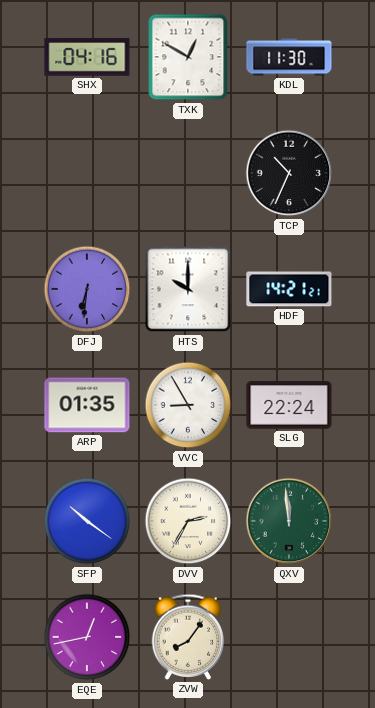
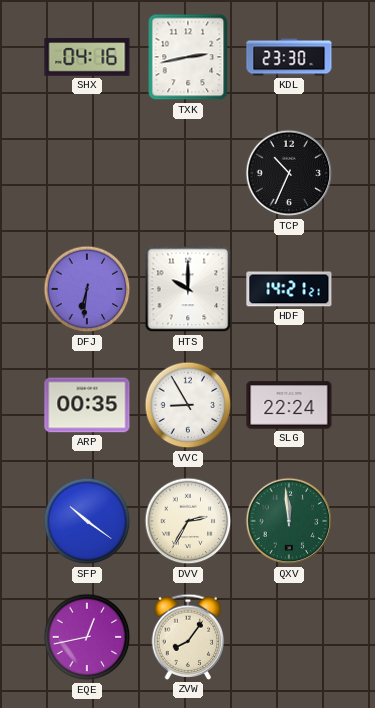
TXK: 12:50 -> 2:43
KDL: 11:30 -> 23:30
ARP: 01:35 -> 00:35
